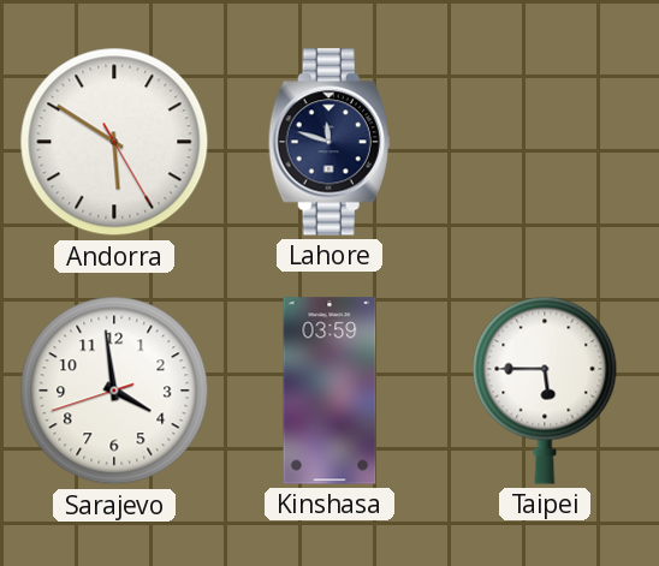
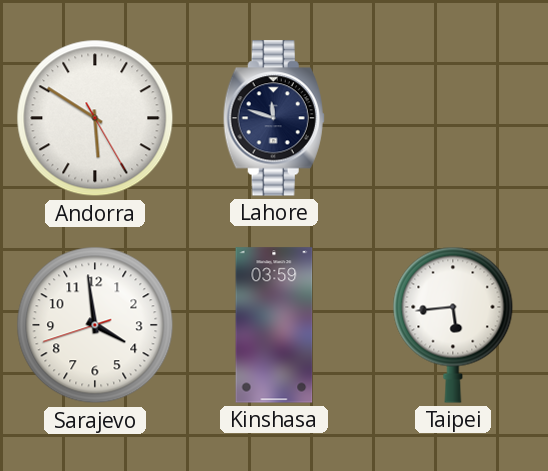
Taipei: 5:45 -> 5:44
